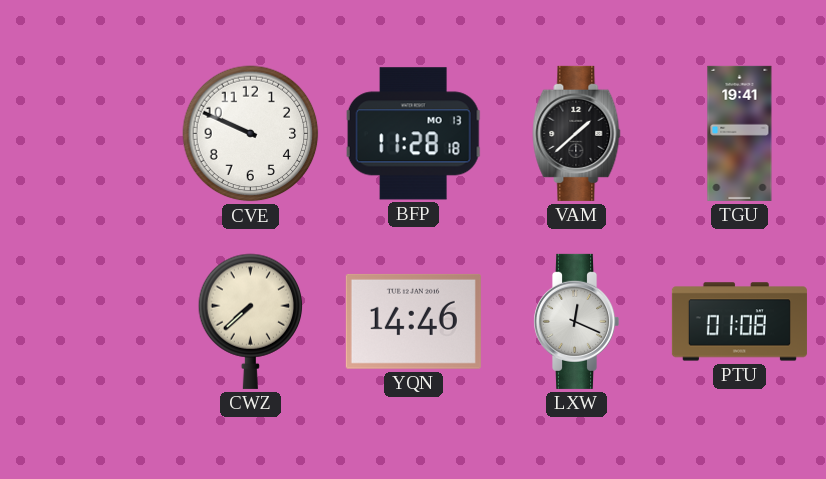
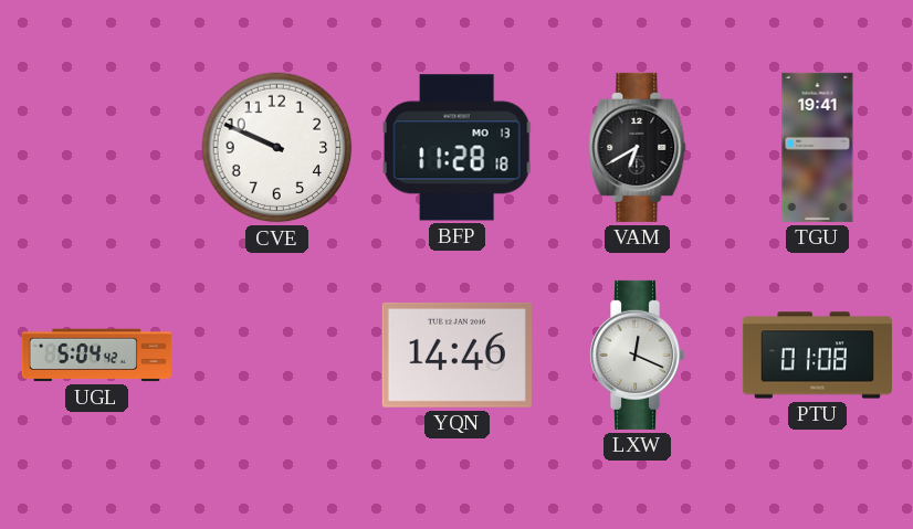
VAM: 1:38 -> 6:40
UGL: none -> 5:04
CWZ: 7:38 -> none
